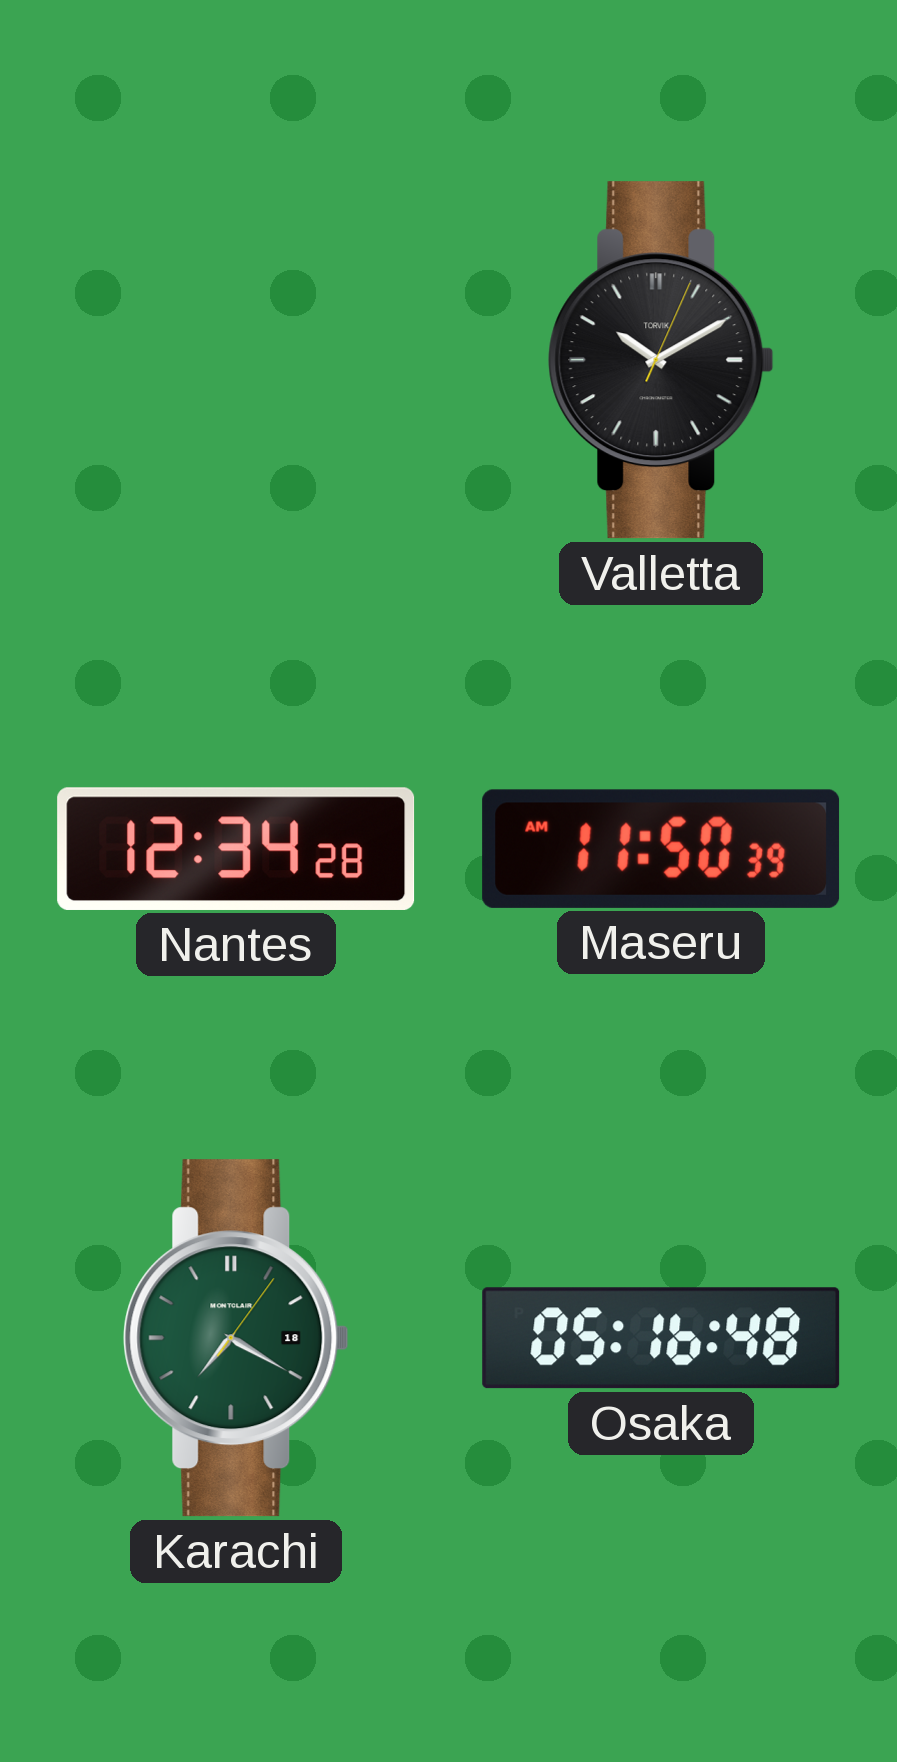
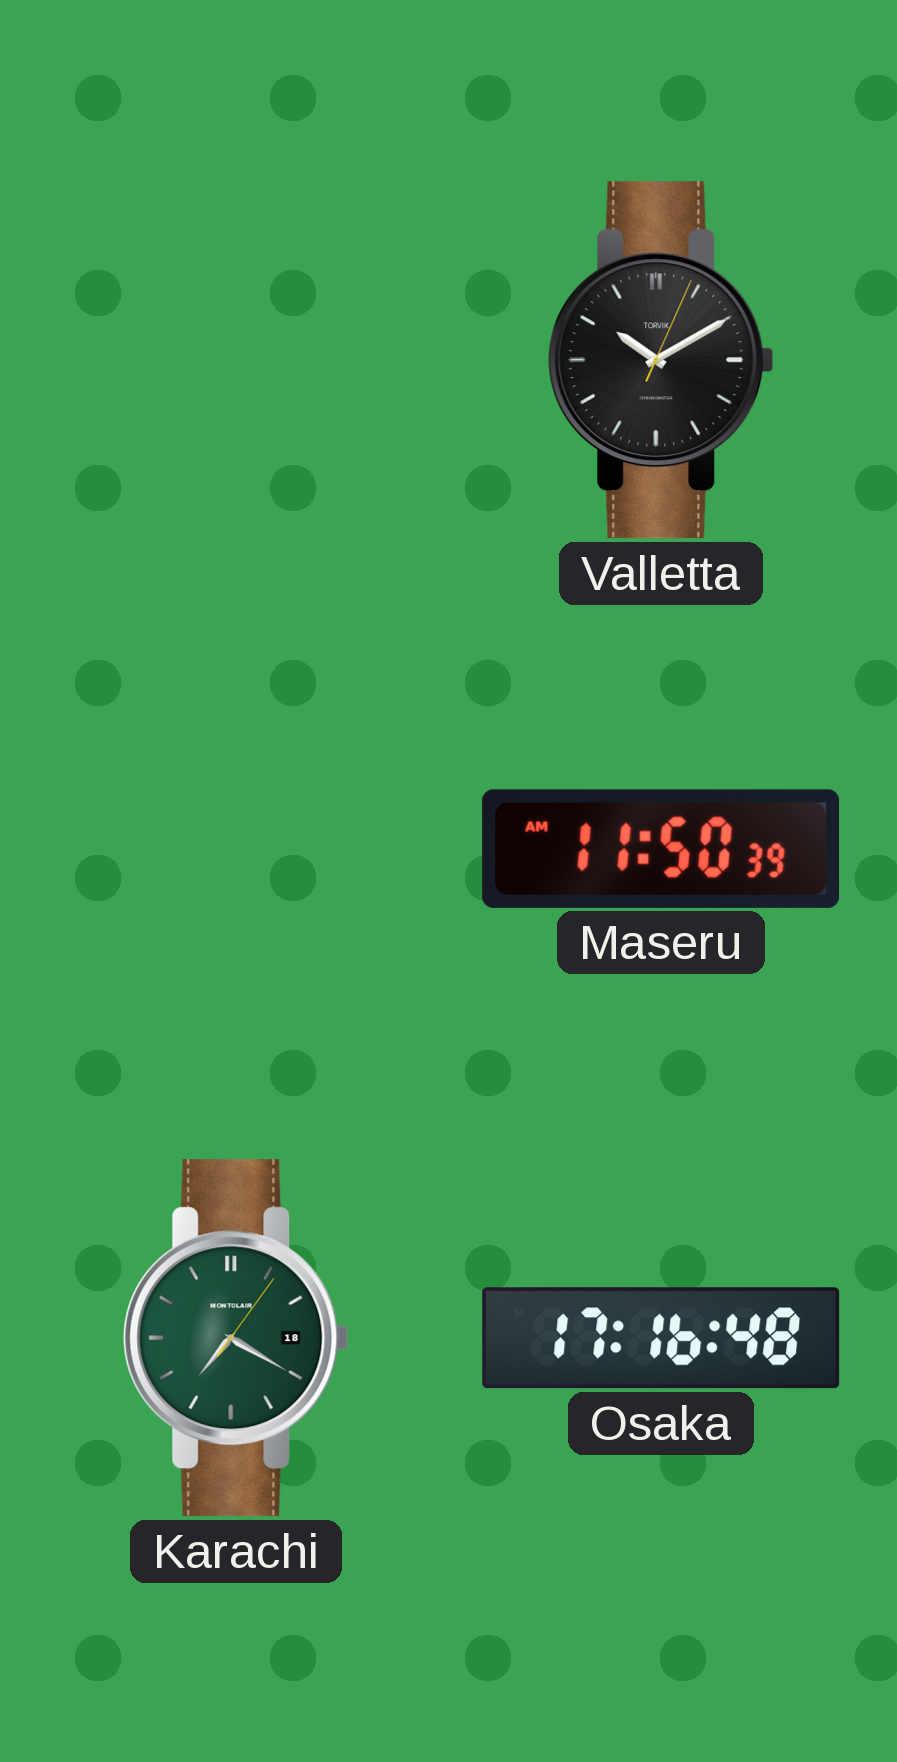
Nantes: 12:34 -> none
Osaka: 05:16 -> 17:16
